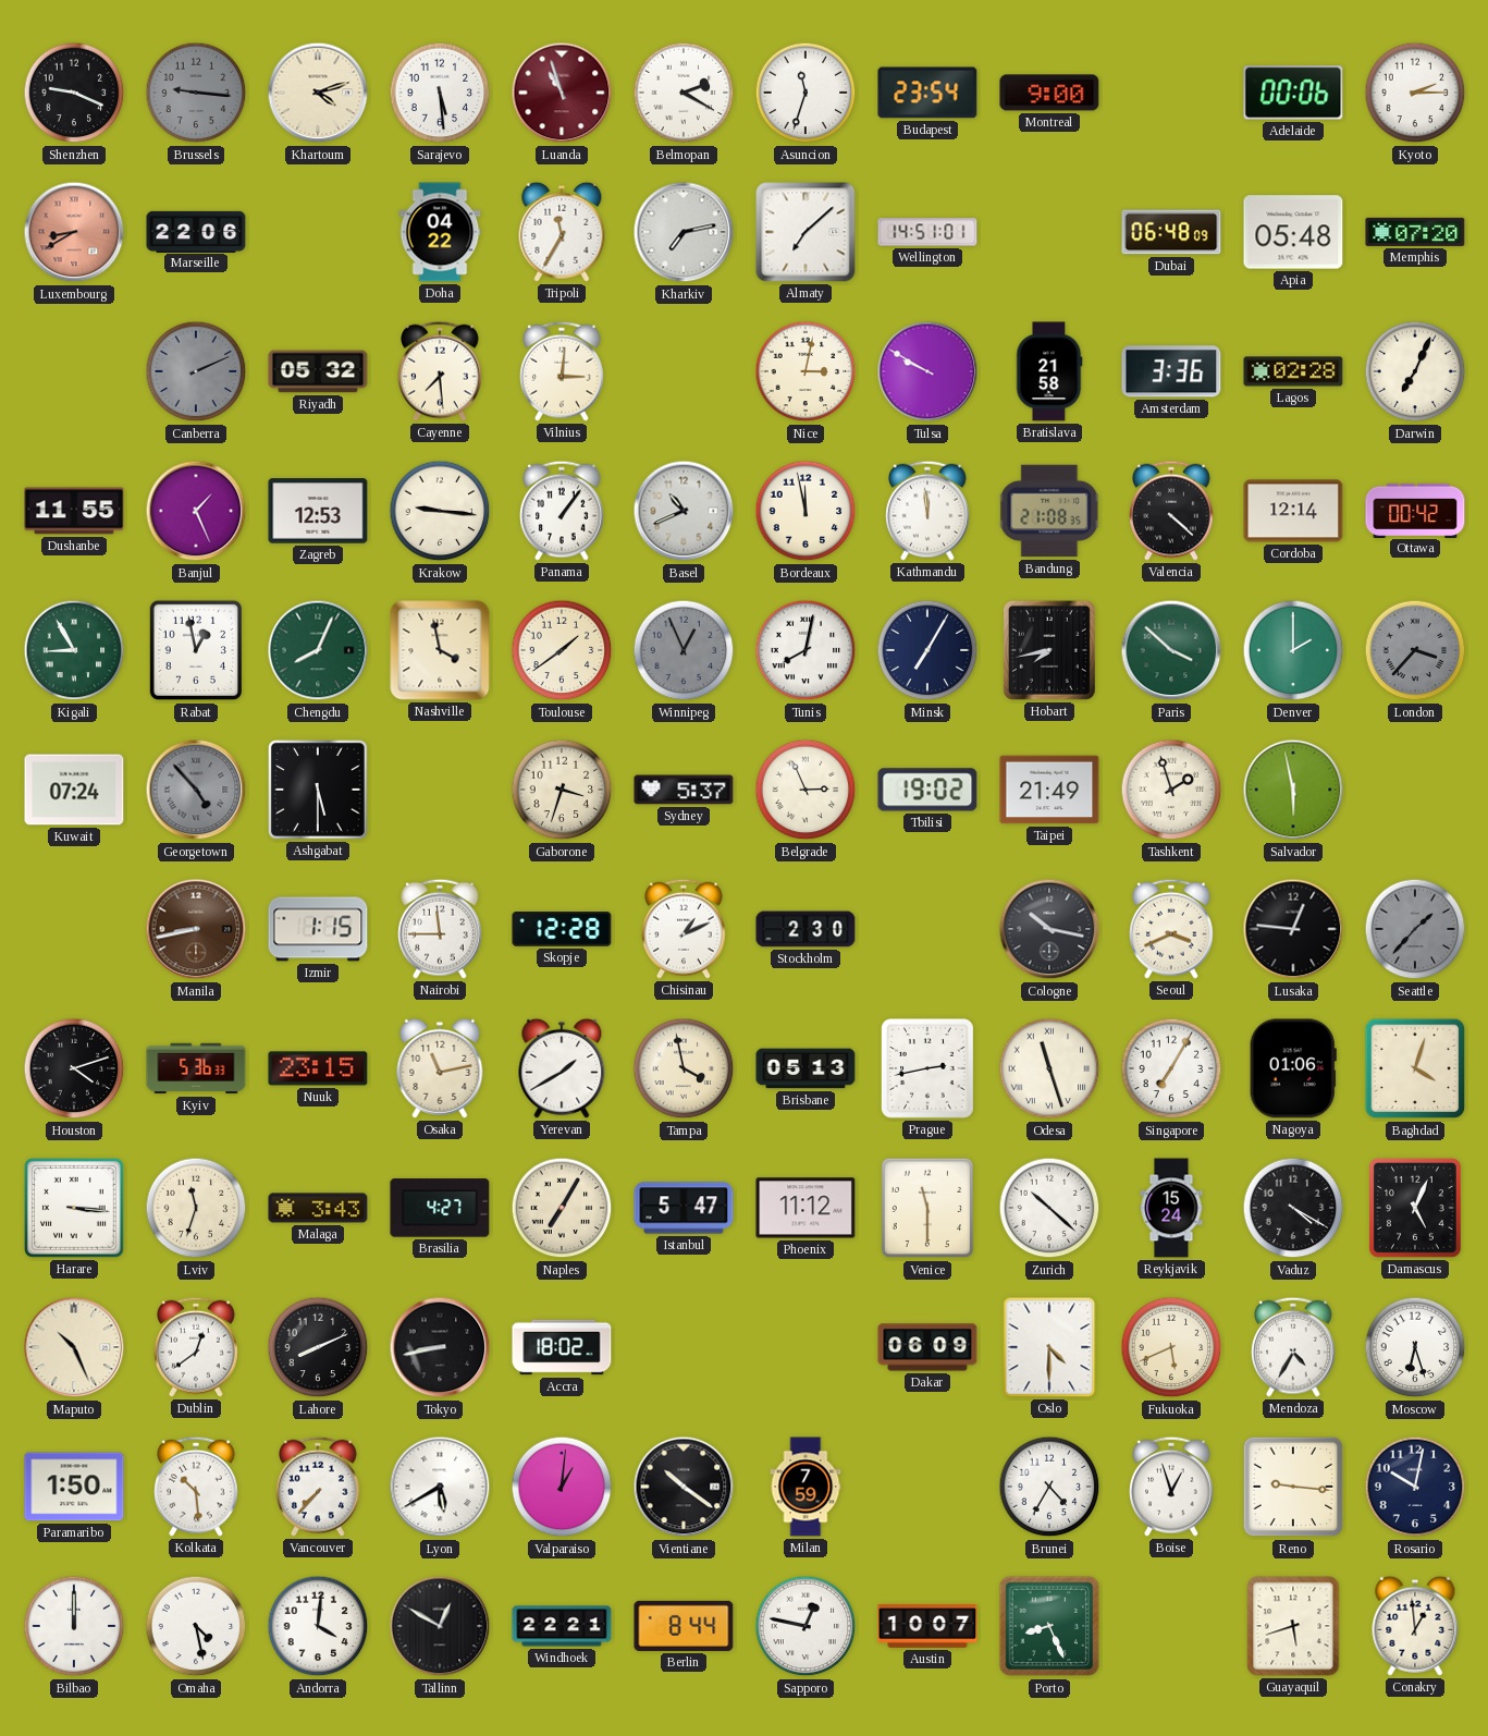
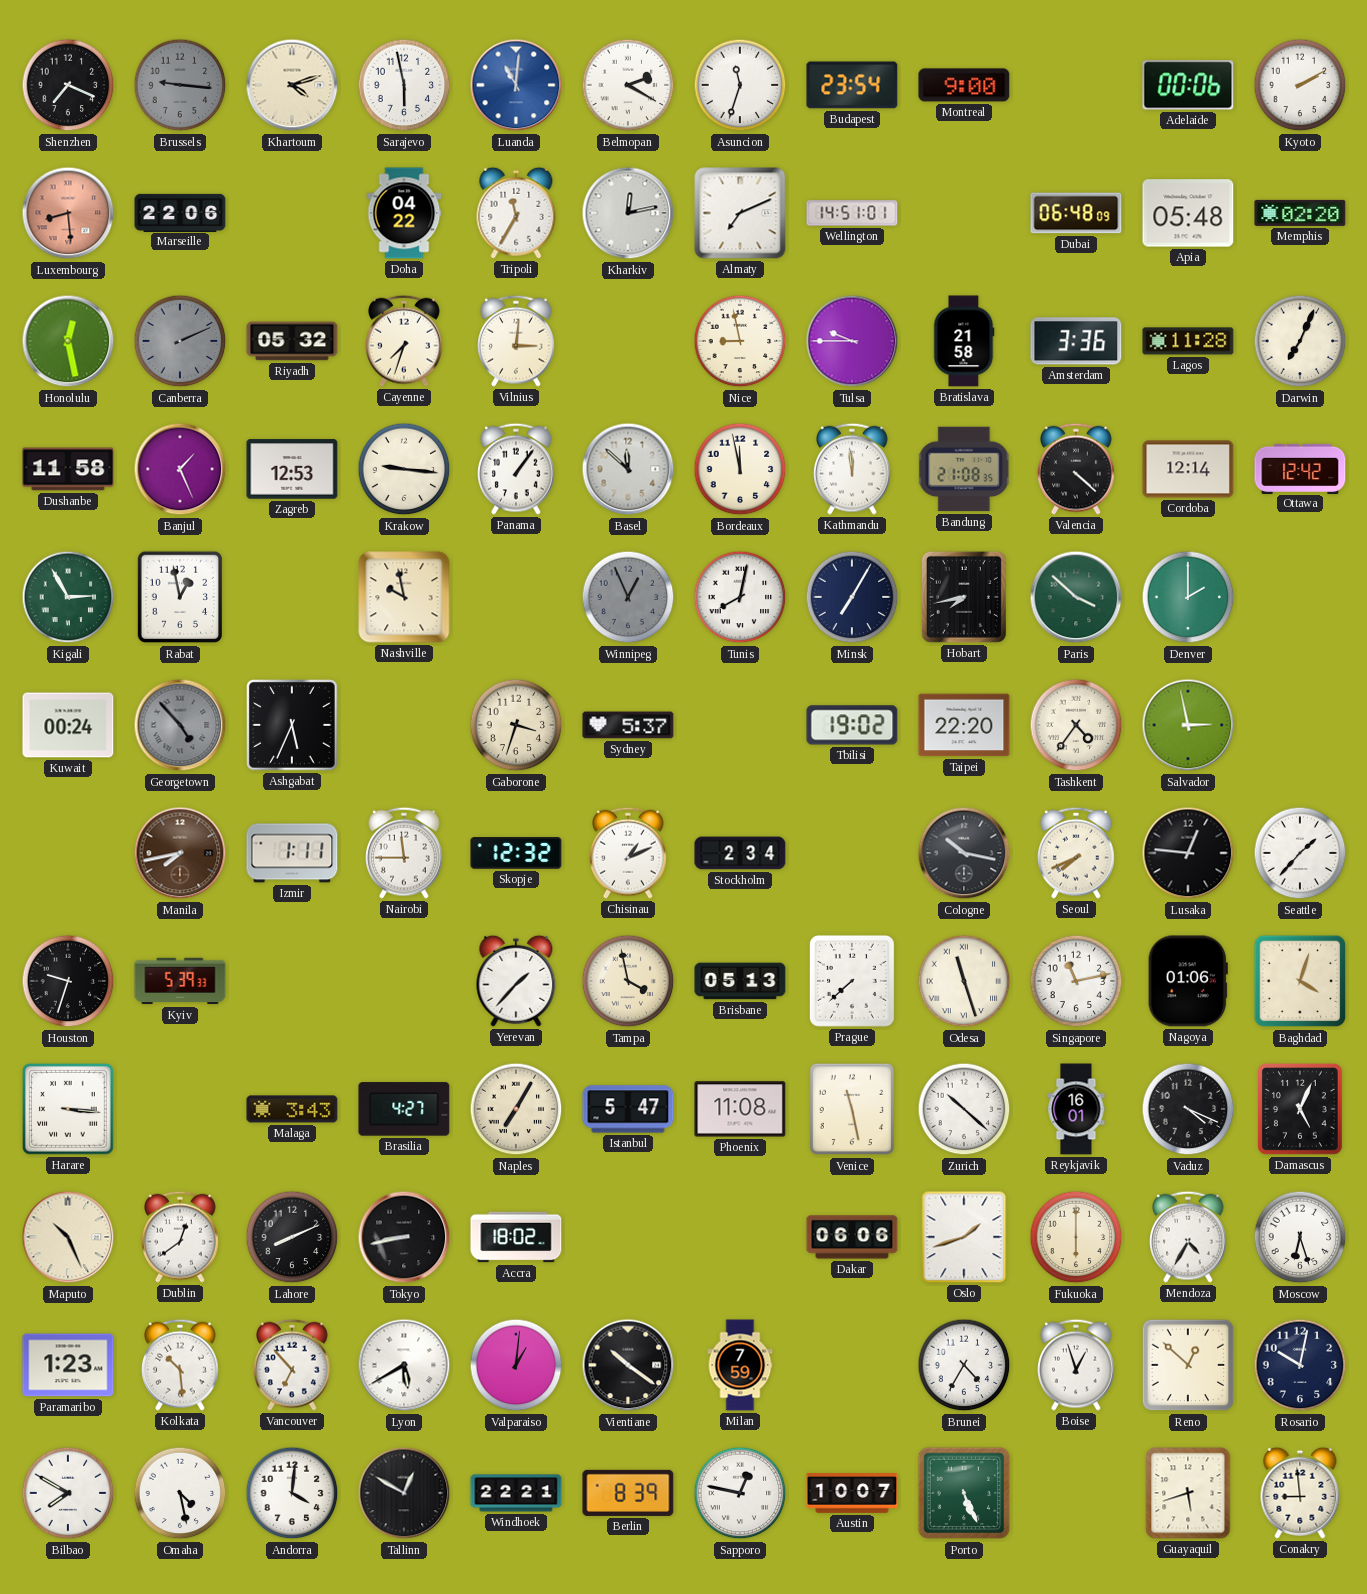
Shenzhen: 9:19 -> 7:19
Sarajevo: 5:29 -> 5:58
Luanda: 10:57 -> 11:01
Luanda dial: burgundy -> blue
Kyoto: 2:15 -> 2:10
Luxembourg: 8:40 -> 8:29
Kharkiv: 7:13 -> 12:13
Almaty: 7:08 -> 7:11
Memphis: 07:20 -> 02:20
Honolulu: none -> 12:28
Cayenne: 7:29 -> 7:33
Nice: 3:02 -> 8:58
Tulsa: 9:50 -> 9:45
Lagos: 02:28 -> 11:28
Dushanbe: 11:55 -> 11:58
Basel: 10:41 -> 11:52
Ottawa: 00:42 -> 12:42
Kigali: 8:55 -> 2:55
Chengdu: 8:04 -> none
Nashville: 3:58 -> 9:58
Toulouse: 1:39 -> none
London: 3:37 -> none
Kuwait: 07:24 -> 00:24
Ashgabat: 5:30 -> 5:34
Belgrade: 2:56 -> none
Taipei: 21:49 -> 22:20
Tashkent: 1:57 -> 4:36
Salvador: 5:58 -> 2:58
Manila: 8:43 -> 7:43
Izmir: 1:15 -> 1:11
Skopje: 12:28 -> 12:32
Stockholm: 2:30 -> 2:34
Seoul: 3:41 -> 7:41
Seattle dial: grey -> white
Houston: 4:12 -> 9:33
Kyiv: 5:36 -> 5:39
Nuuk: 23:15 -> none
Osaka: 11:13 -> none
Yerevan: 1:40 -> 1:37
Prague: 2:43 -> 7:38
Singapore: 7:05 -> 11:13
Lviv: 11:33 -> none
Phoenix: 11:12 -> 11:08
Venice: 11:30 -> 11:28
Reykjavik: 15:24 -> 16:01
Vaduz: 4:20 -> 4:19
Dakar: 06:09 -> 06:06
Oslo: 4:30 -> 1:42
Fukuoka: 5:41 -> 6:00
Paramaribo: 1:50 -> 1:23
Vancouver: 7:37 -> 6:53
Reno: 9:16 -> 12:52
Bilbao: 12:00 -> 7:50
Berlin: 8:44 -> 8:39
Porto: 8:26 -> 5:26
Conakry: 12:59 -> 8:59
